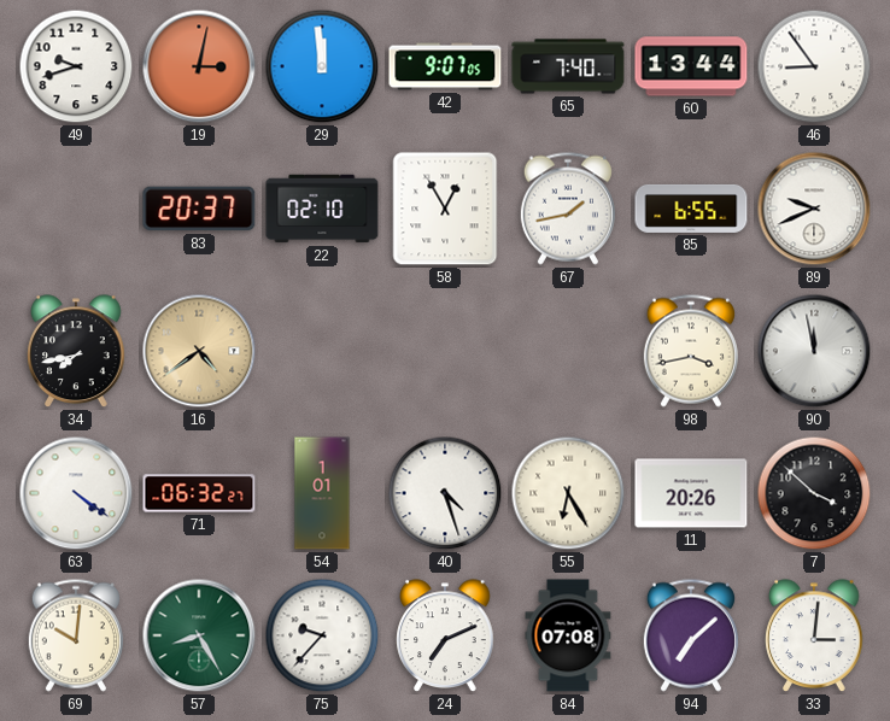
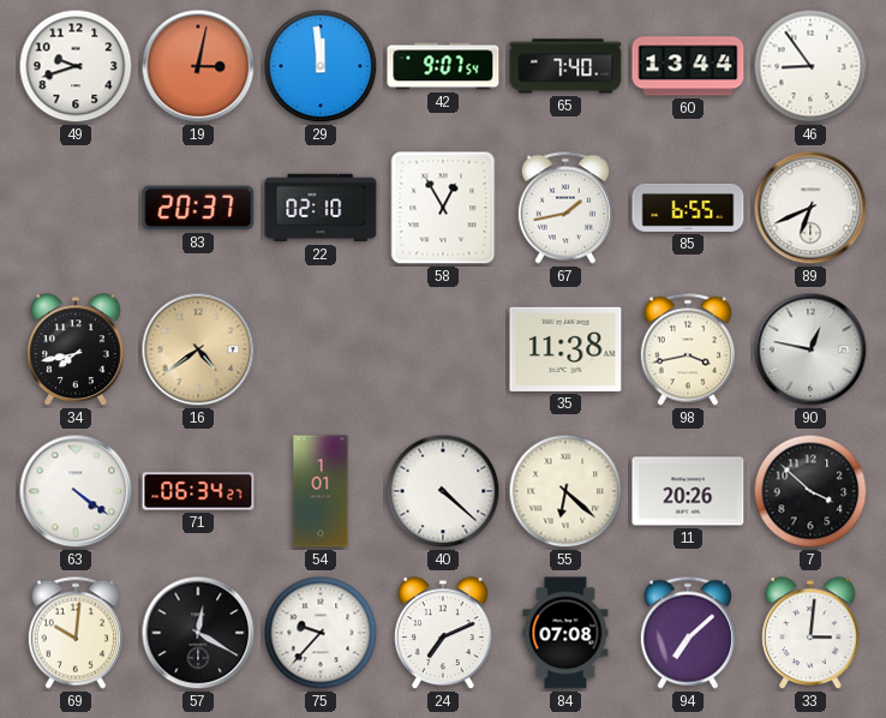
42: 9:07:05 -> 9:07:54
89: 9:41 -> 6:41
35: none -> 11:38
90: 11:58 -> 12:47
71: 06:32 -> 06:34
40: 4:27 -> 4:22
55: 6:25 -> 6:22
57: 8:25 -> 12:20
57 dial: green -> black
